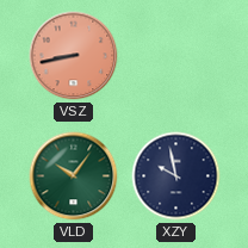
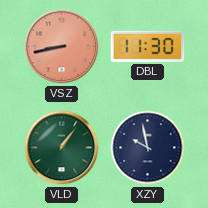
DBL: none -> 11:30
VLD: 10:06 -> 1:06
